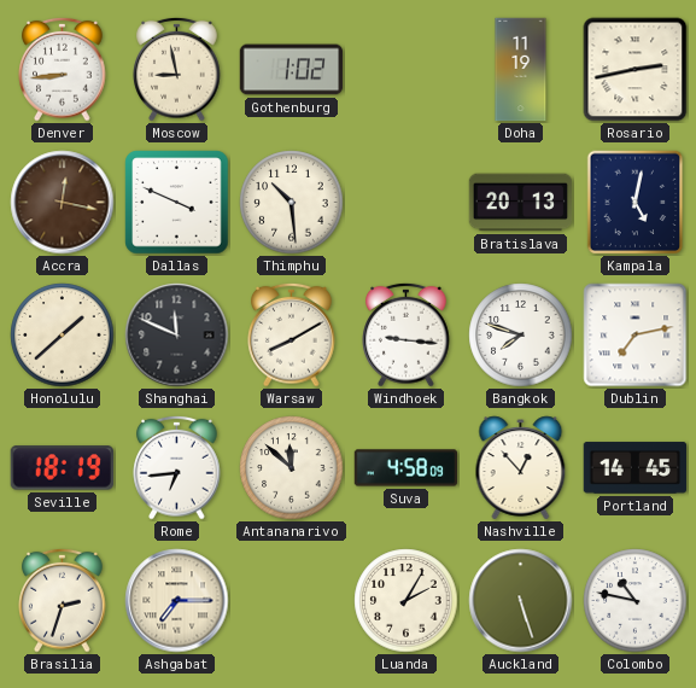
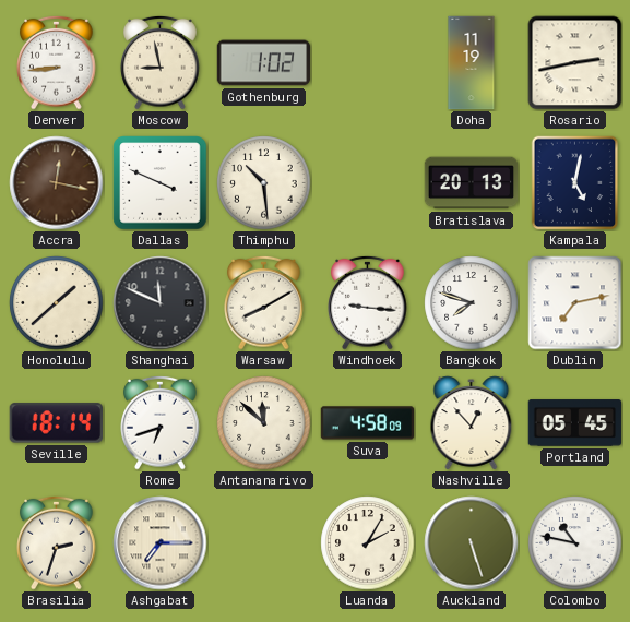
Seville: 18:19 -> 18:14
Rome: 6:44 -> 6:42
Portland: 14:45 -> 05:45
